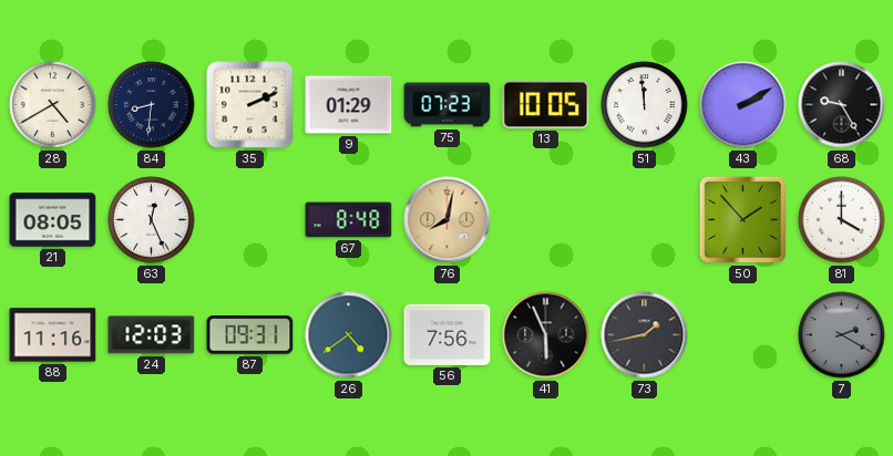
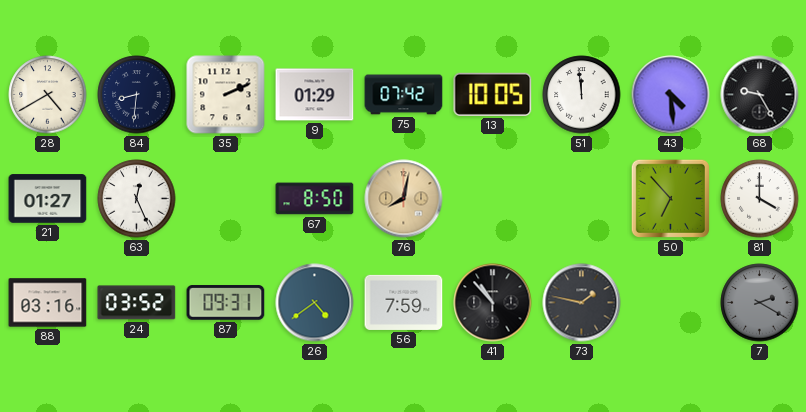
75: 07:23 -> 07:42
43: 2:10 -> 4:29
21: 08:05 -> 01:27
67: 8:48 -> 8:50
50: 1:53 -> 6:53
88: 11:16 -> 03:16
24: 12:03 -> 03:52
56: 7:56 -> 7:59
41: 5:56 -> 10:53
73: 1:43 -> 1:47
